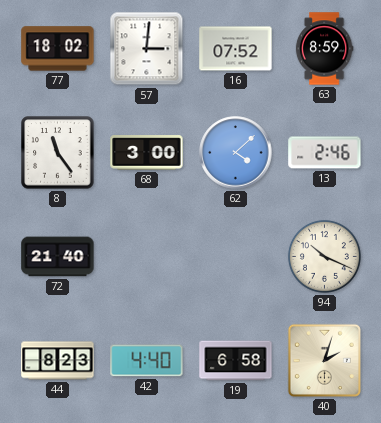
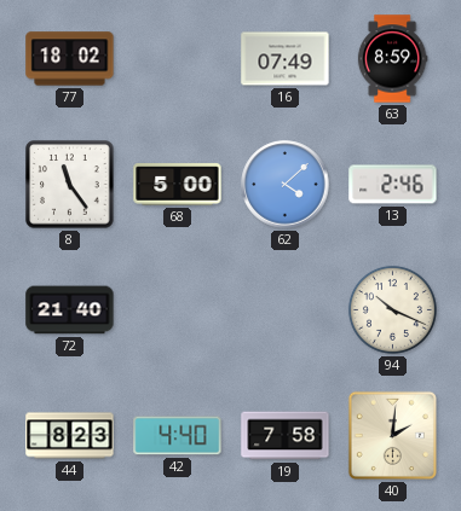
57: 3:01 -> none
16: 07:52 -> 07:49
68: 3:00 -> 5:00
19: 6:58 -> 7:58
40: 2:03 -> 2:01
